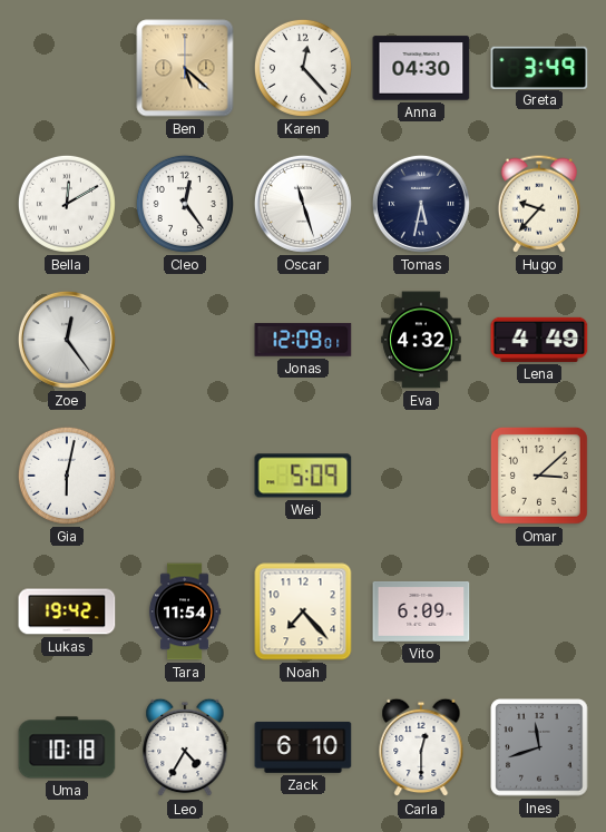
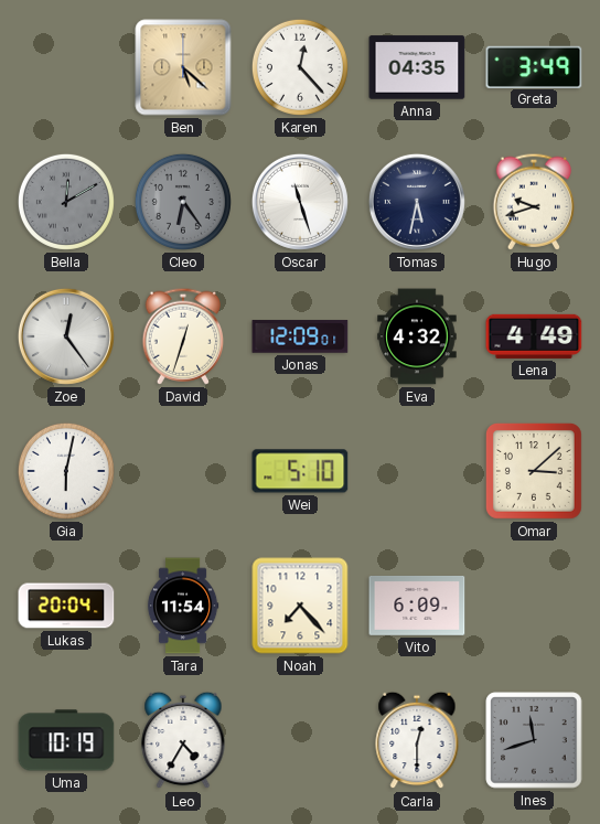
Anna: 04:30 -> 04:35
Bella dial: white -> grey
Cleo: 12:24 -> 6:24
Cleo dial: white -> grey
Hugo: 9:37 -> 9:42
David: none -> 12:33
Wei: 5:09 -> 5:10
Lukas: 19:42 -> 20:04
Uma: 10:18 -> 10:19
Zack: 6:10 -> none
